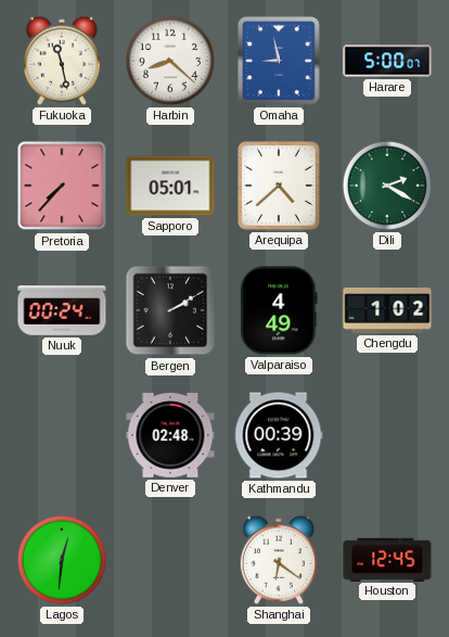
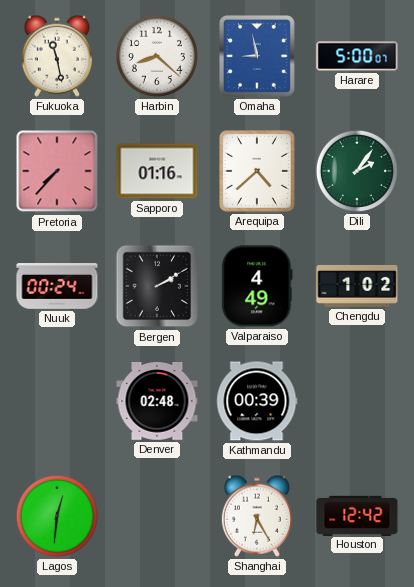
Sapporo: 05:01 -> 01:16
Dili: 2:20 -> 2:06
Shanghai: 6:21 -> 6:25
Houston: 12:45 -> 12:42
